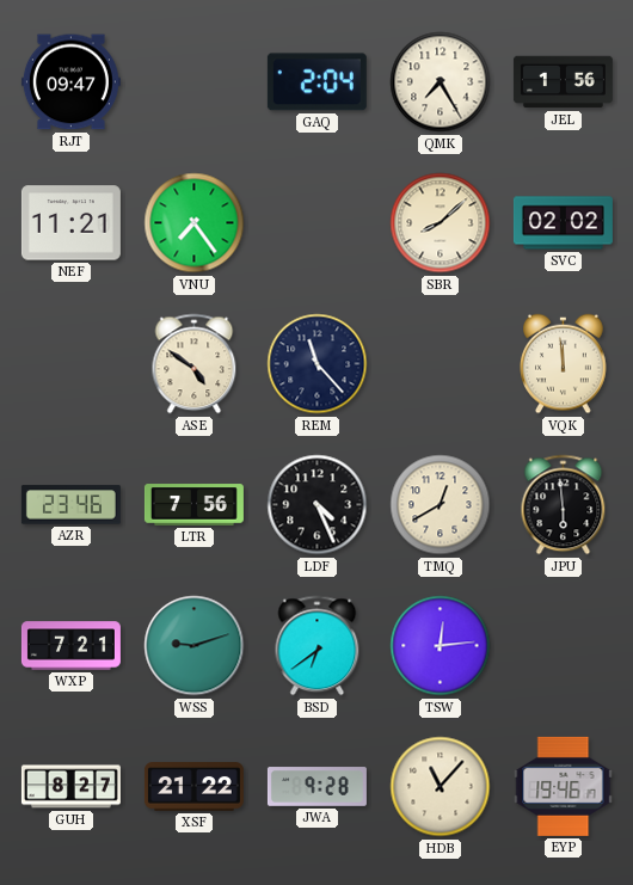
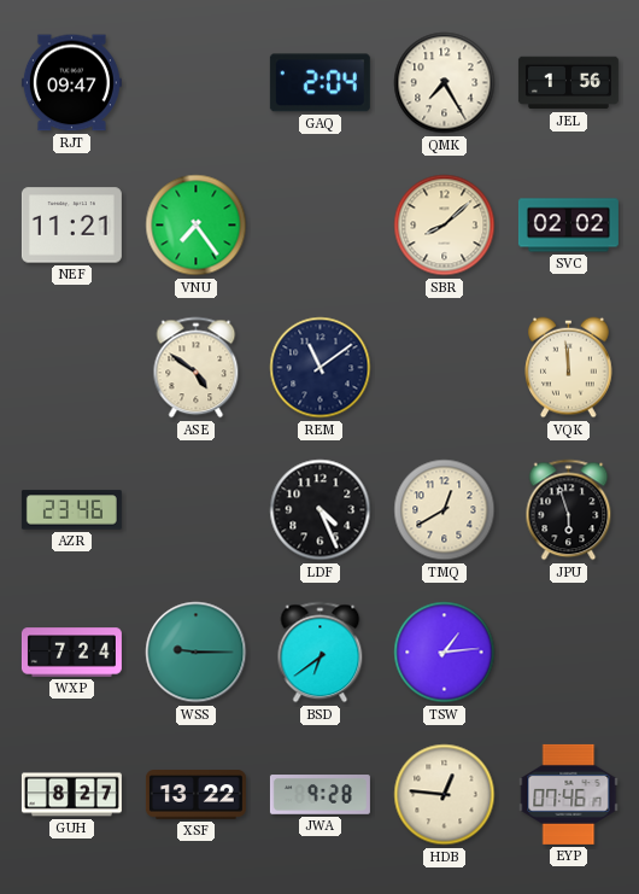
REM: 11:23 -> 11:09
LTR: 7:56 -> none
JPU: 5:59 -> 5:57
WXP: 7:21 -> 7:24
WSS: 9:12 -> 9:15
TSW: 12:14 -> 1:14
XSF: 21:22 -> 13:22
HDB: 11:07 -> 12:46
EYP: 19:46 -> 07:46
